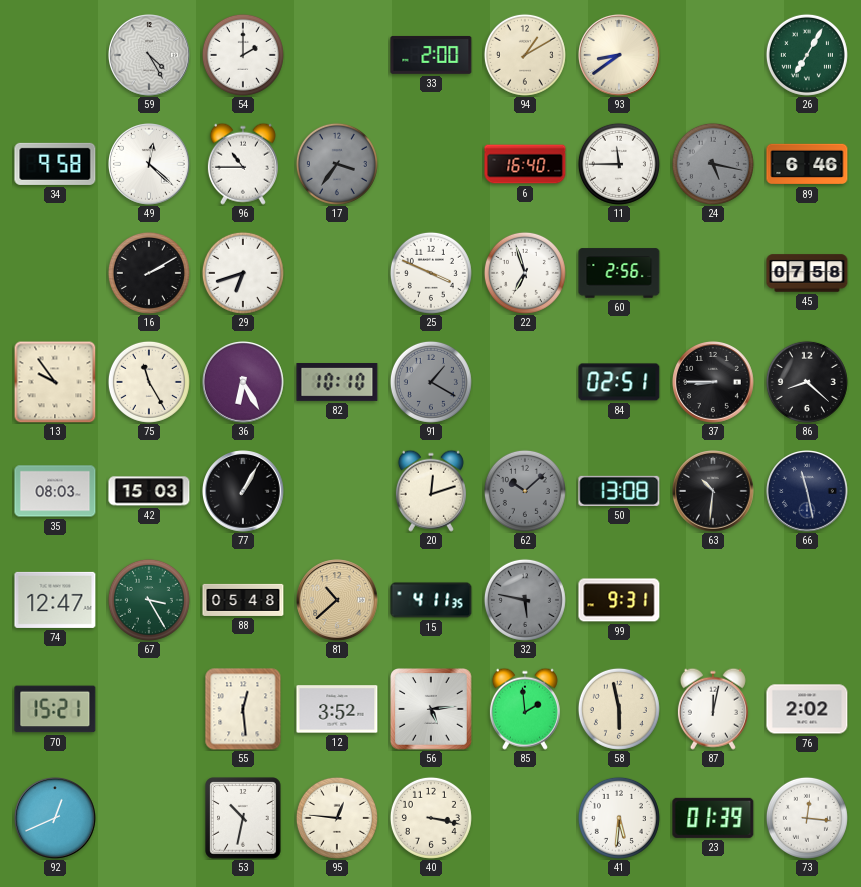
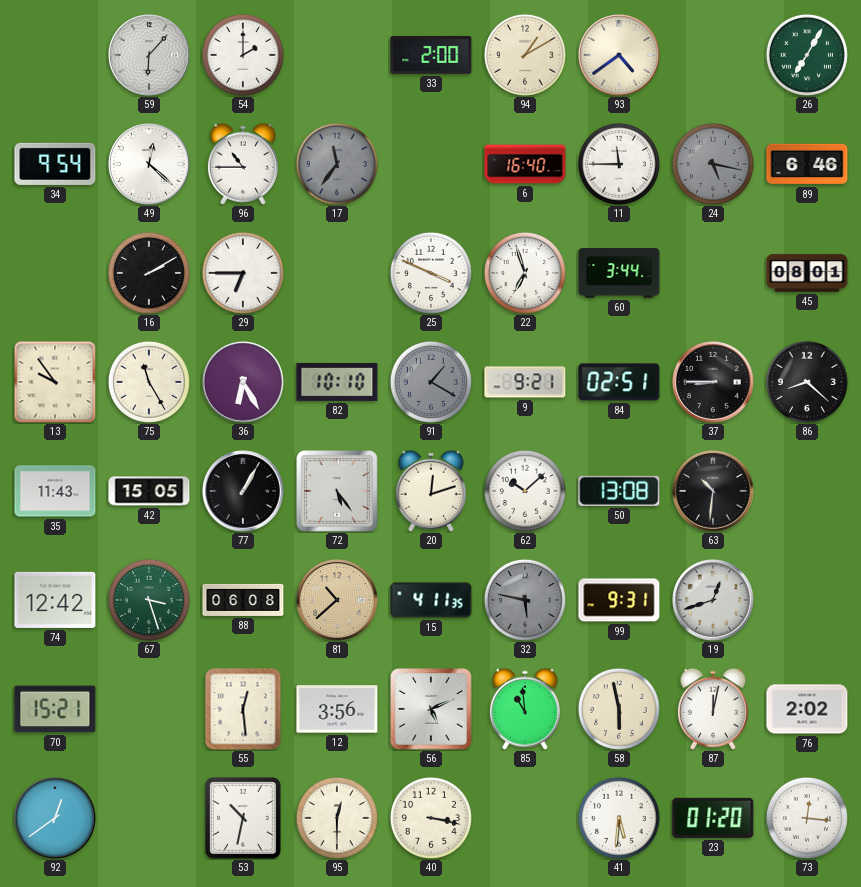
59: 4:25 -> 6:07
93: 8:39 -> 4:39
34: 9:58 -> 9:54
17: 3:36 -> 11:36
29: 6:42 -> 6:45
60: 2:56 -> 3:44
45: 07:58 -> 08:01
9: none -> 9:21
35: 08:03 -> 11:43
42: 15:03 -> 15:05
72: none -> 5:24
62 dial: grey -> white
66: 11:28 -> none
74: 12:47 -> 12:42
67: 3:25 -> 3:27
88: 05:48 -> 06:08
19: none -> 12:42
12: 3:52 -> 3:56
56: 5:14 -> 5:11
85: 1:59 -> 10:59
92: 12:41 -> 12:39
95: 12:46 -> 12:30
23: 01:39 -> 01:20
